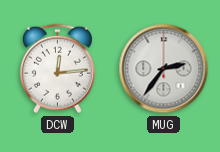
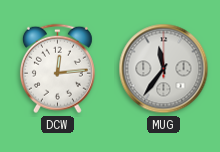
MUG: 2:36 -> 11:36
